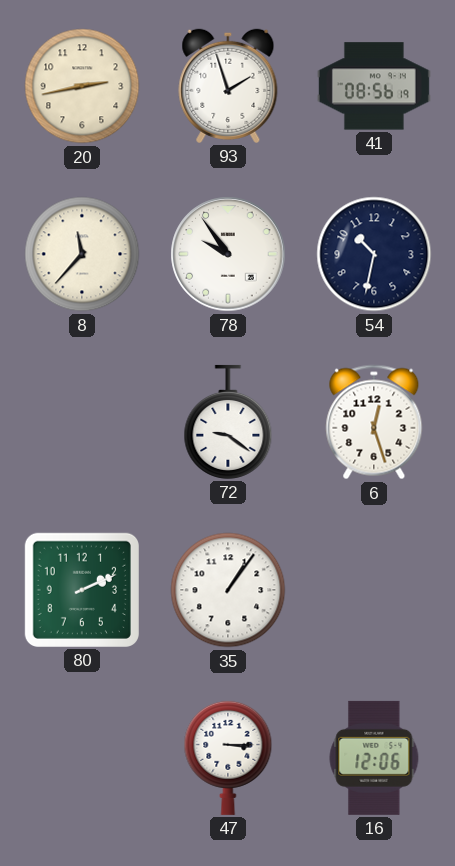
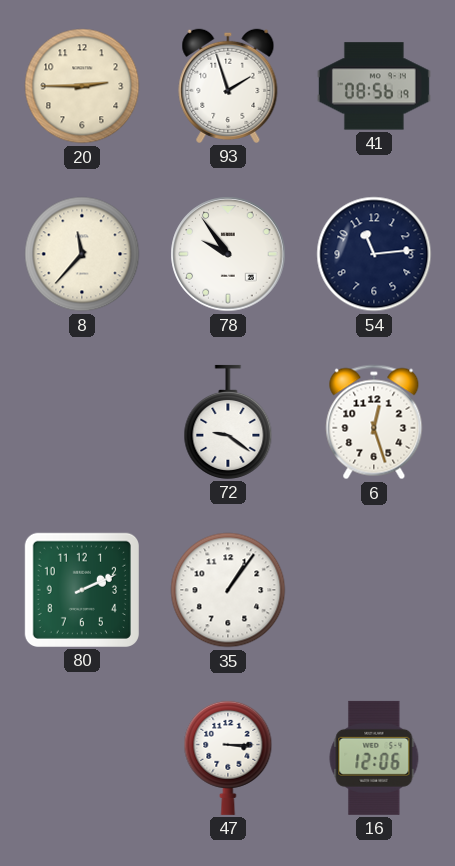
20: 2:43 -> 2:45
54: 10:32 -> 11:14
